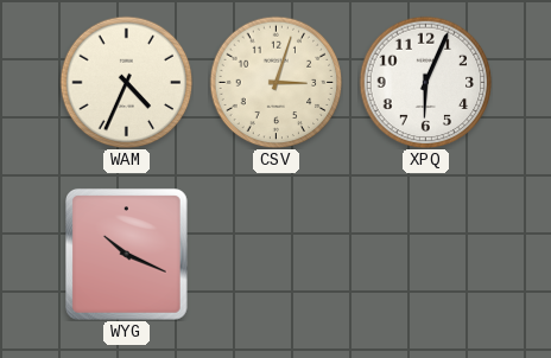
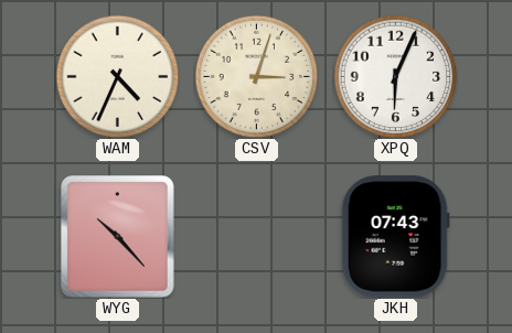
WYG: 10:19 -> 10:23
JKH: none -> 07:43
